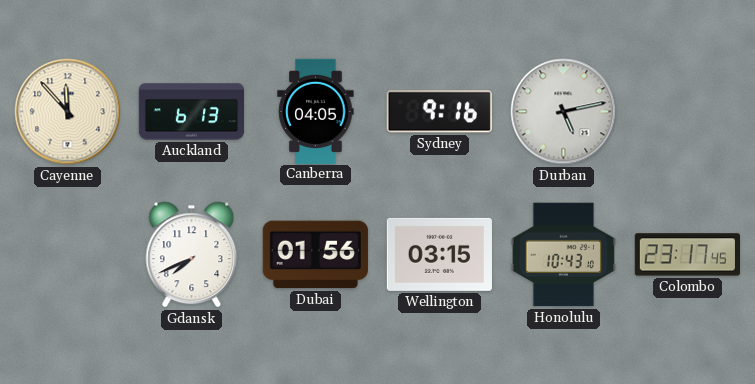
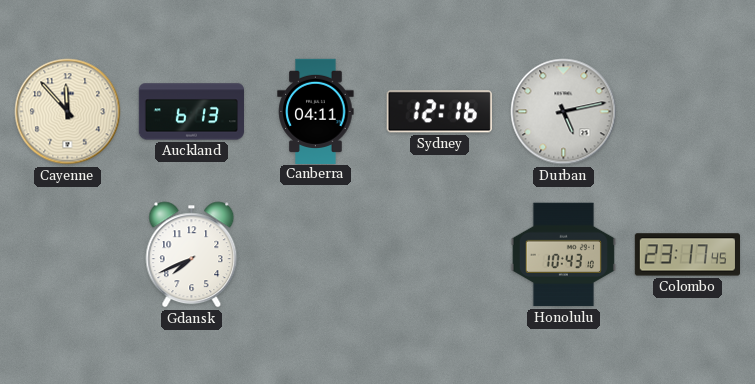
Canberra: 04:05 -> 04:11
Sydney: 9:16 -> 12:16
Dubai: 01:56 -> none
Wellington: 03:15 -> none
